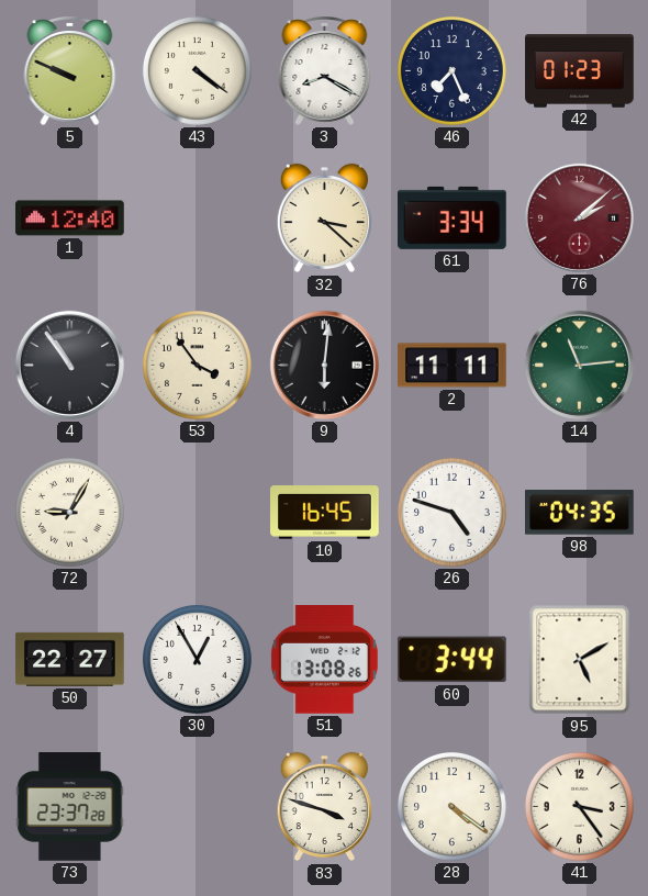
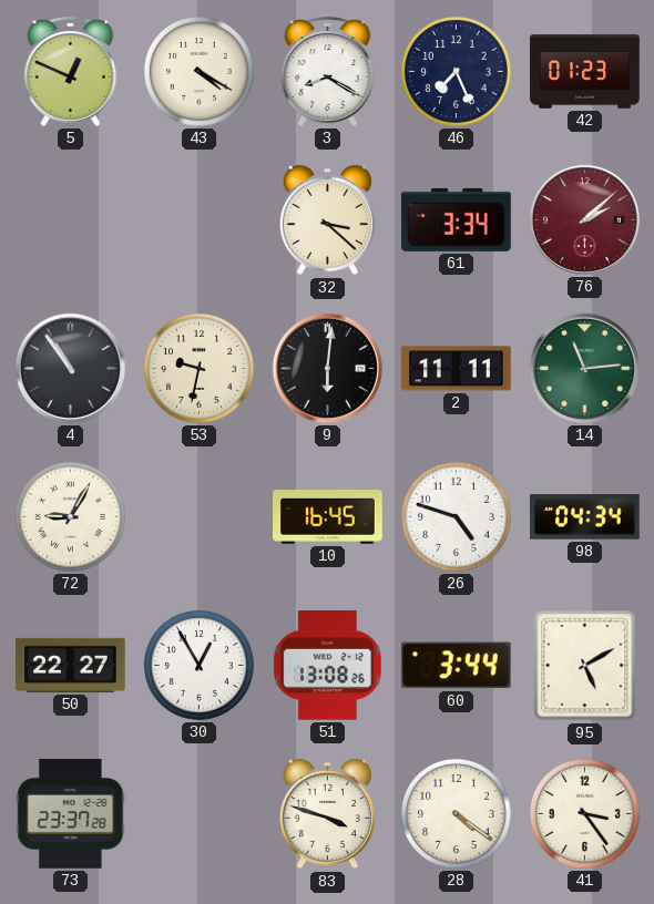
5: 9:49 -> 12:49
43: 4:21 -> 4:20
1: 12:40 -> none
53: 3:54 -> 9:32
98: 04:35 -> 04:34
